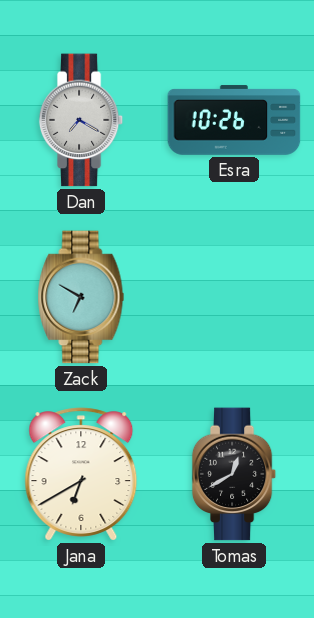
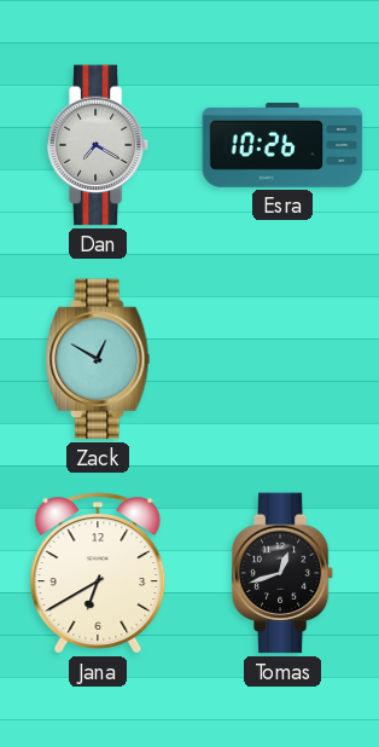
Zack: 6:50 -> 12:50
Tomas: 12:40 -> 12:42
